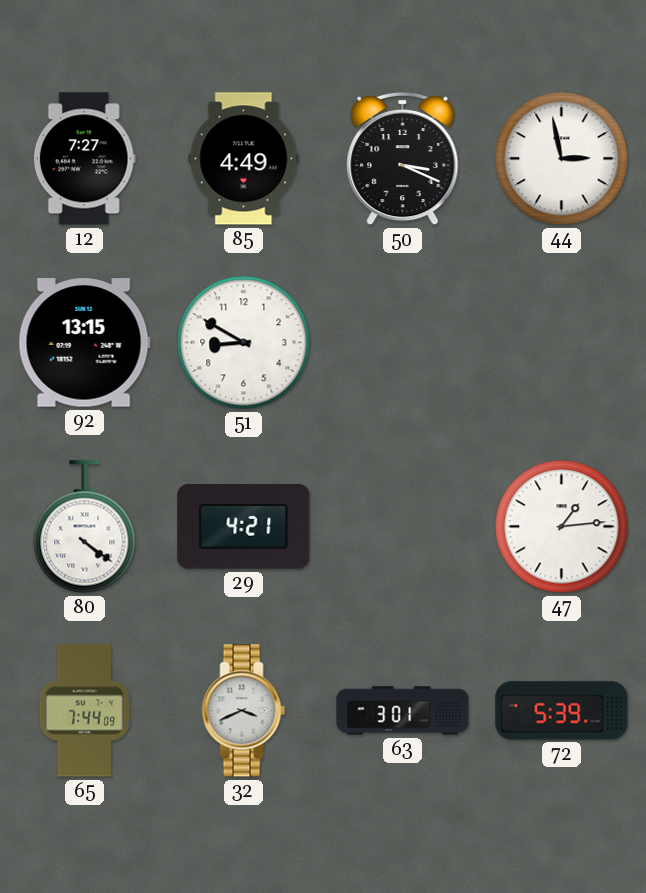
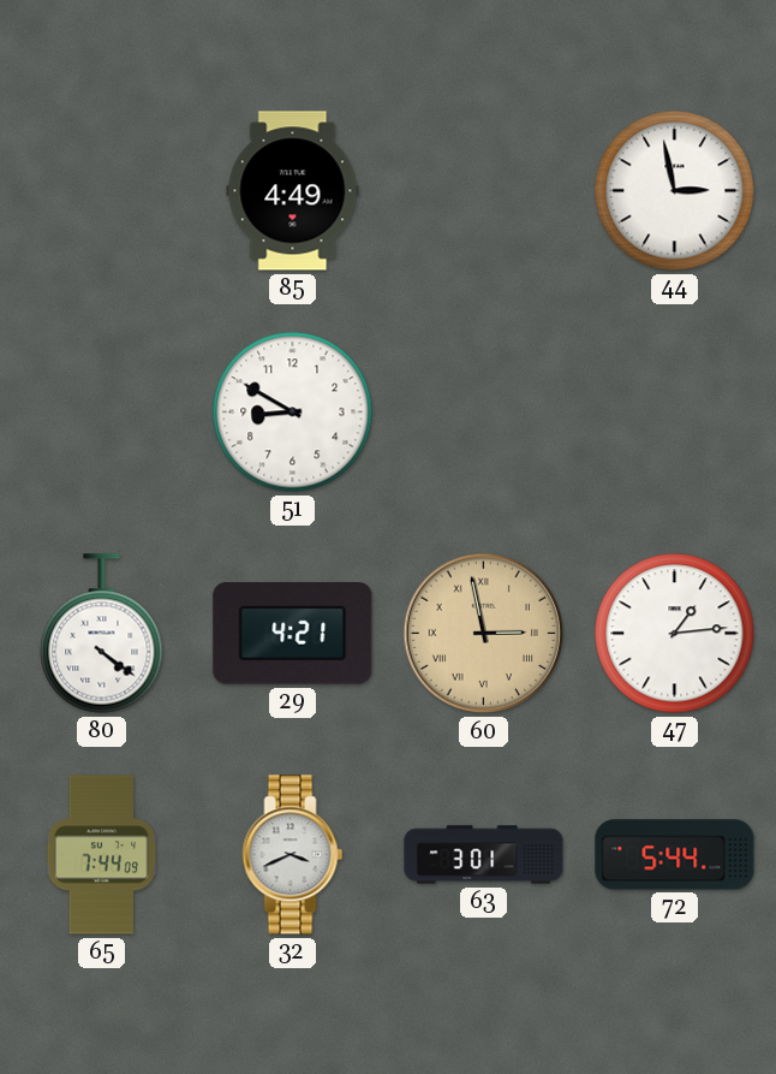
12: 7:27 -> none
50: 3:19 -> none
92: 13:15 -> none
60: none -> 2:58
72: 5:39 -> 5:44
